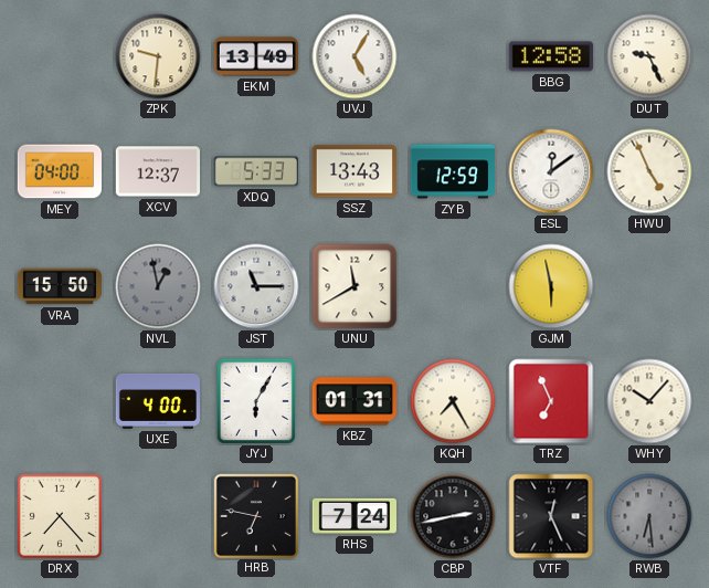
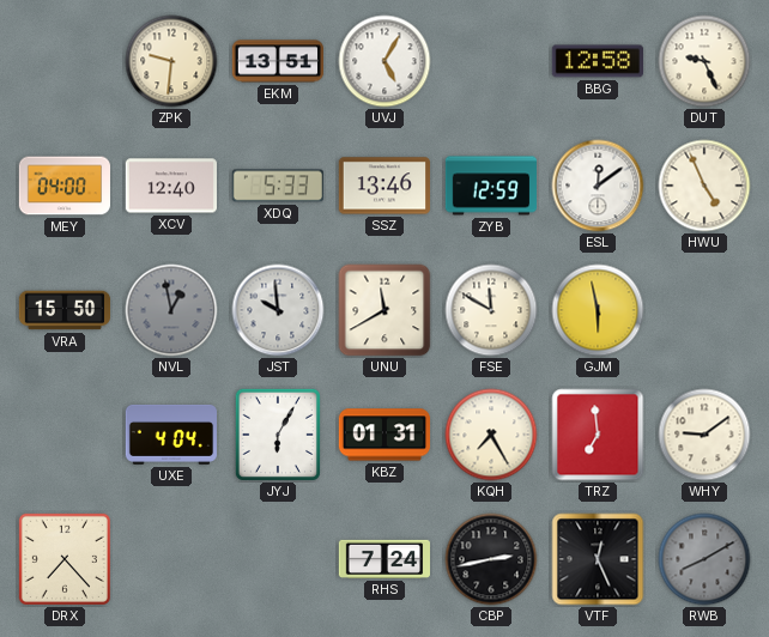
EKM: 13:49 -> 13:51
XCV: 12:37 -> 12:40
SSZ: 13:43 -> 13:46
JST: 11:15 -> 9:59
FSE: none -> 11:50
UXE: 4:00 -> 4:04
TRZ: 6:56 -> 6:59
WHY: 10:07 -> 9:09
HRB: 6:47 -> none
RWB: 6:29 -> 8:10
